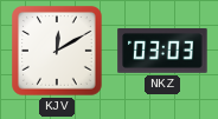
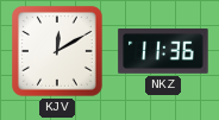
NKZ: 03:03 -> 11:36
